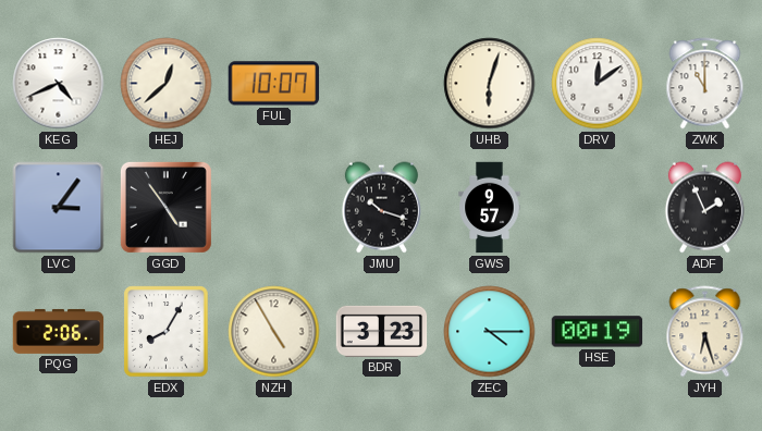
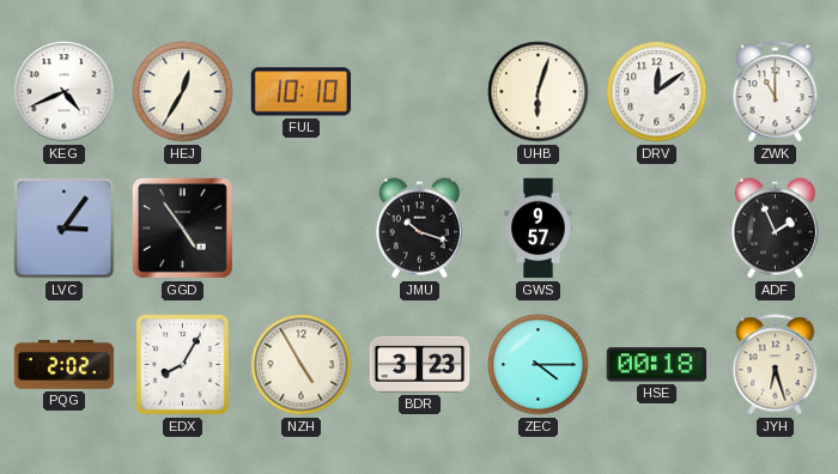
HEJ: 12:38 -> 12:35
FUL: 10:07 -> 10:10
PQG: 2:06 -> 2:02
HSE: 00:19 -> 00:18
